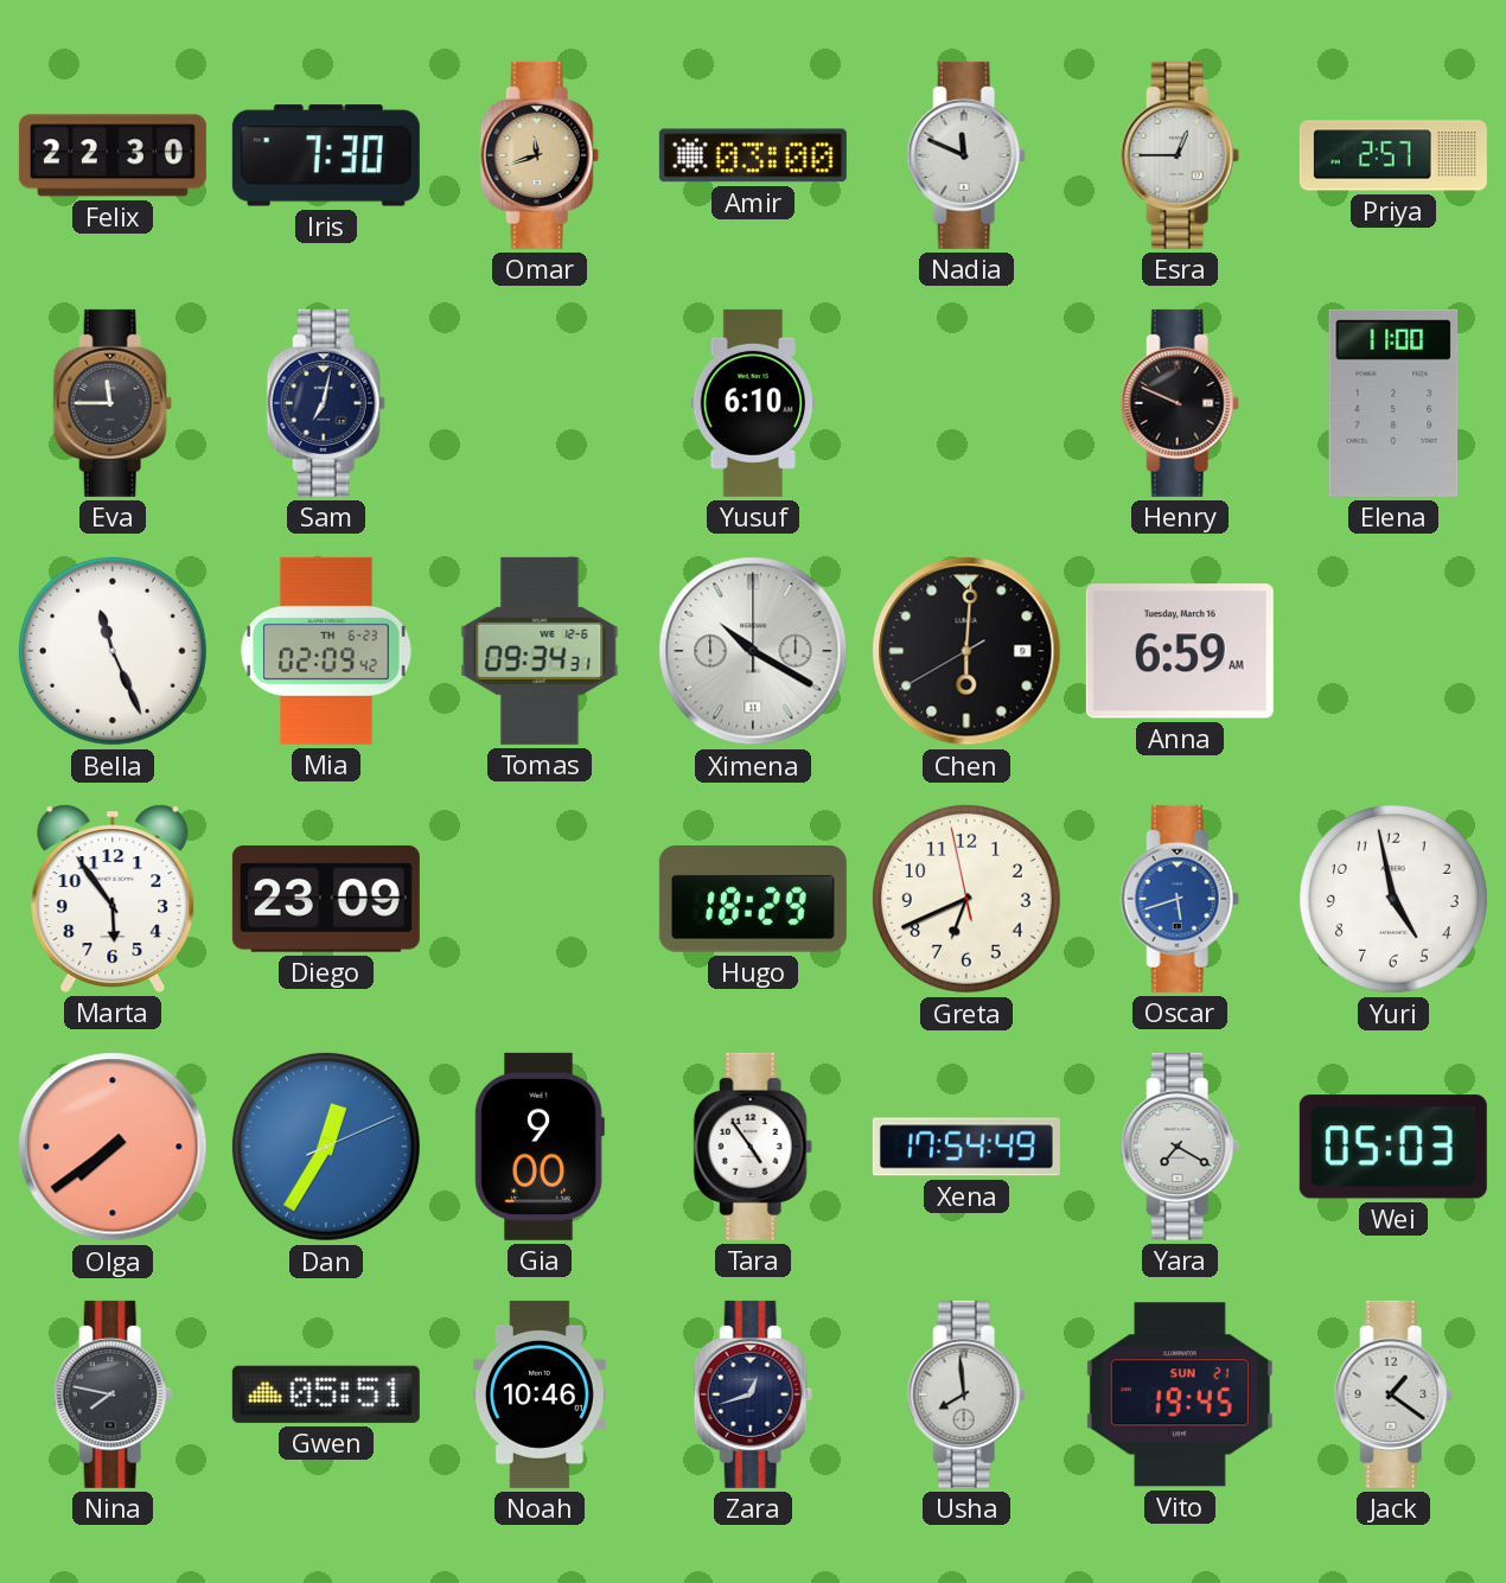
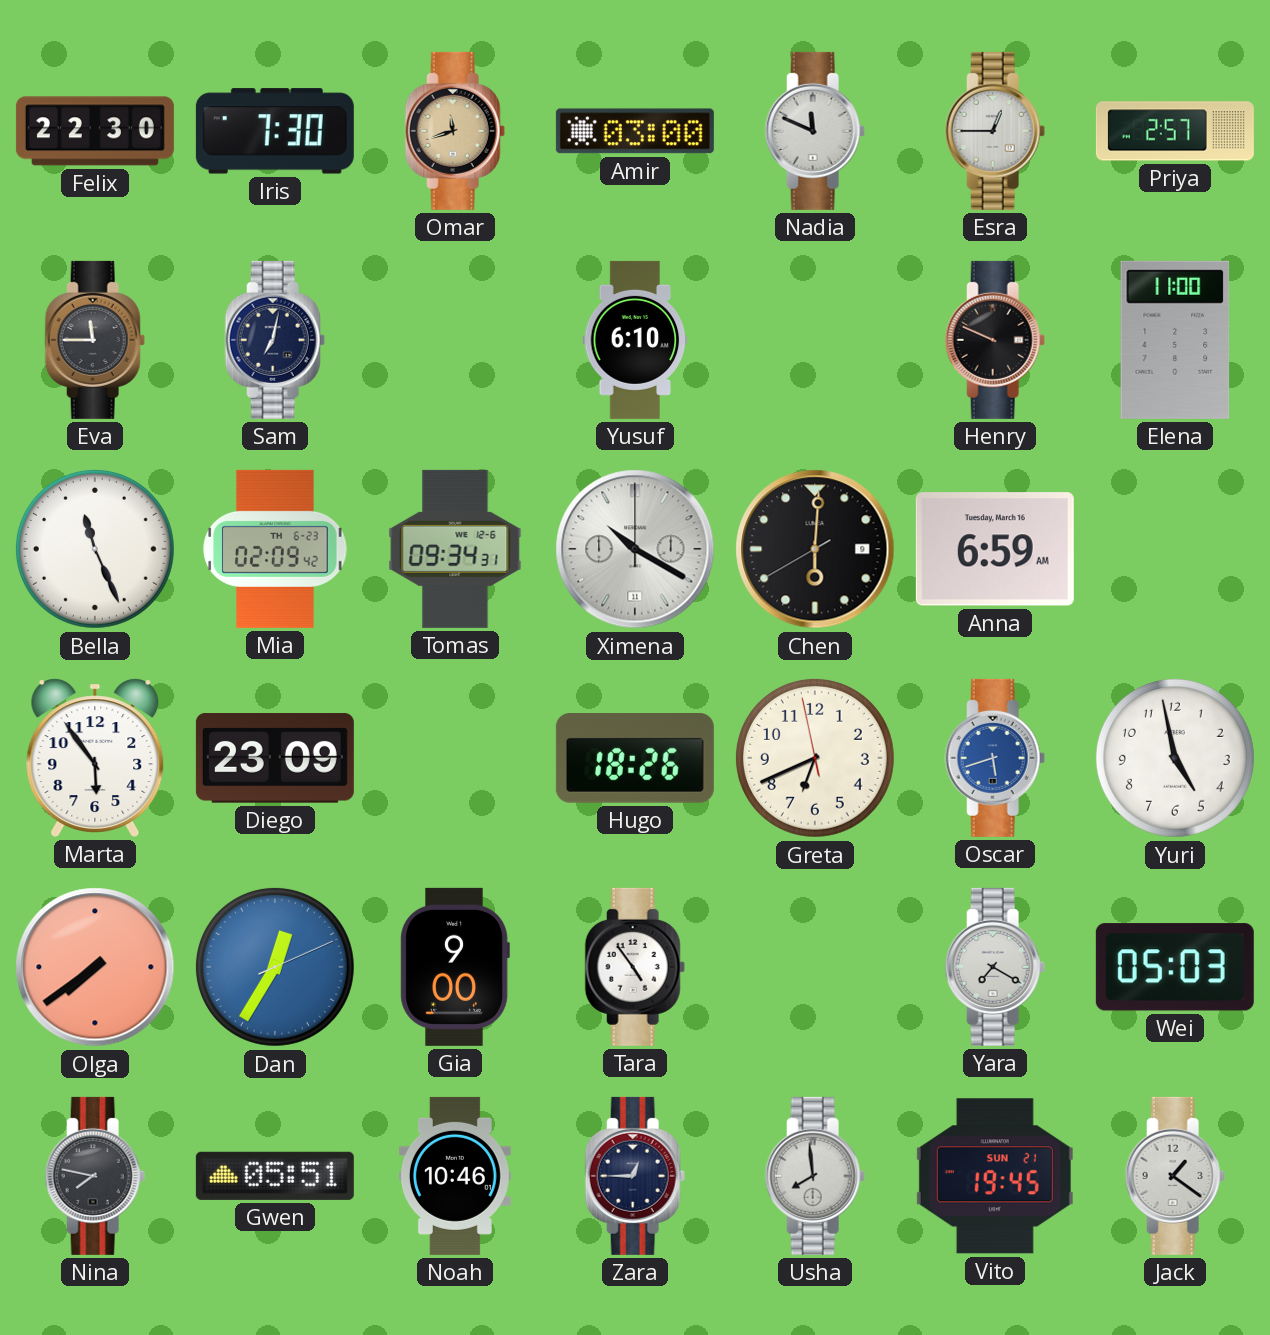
Hugo: 18:29 -> 18:26
Xena: 17:54 -> none
Zara: 12:42 -> 12:45
